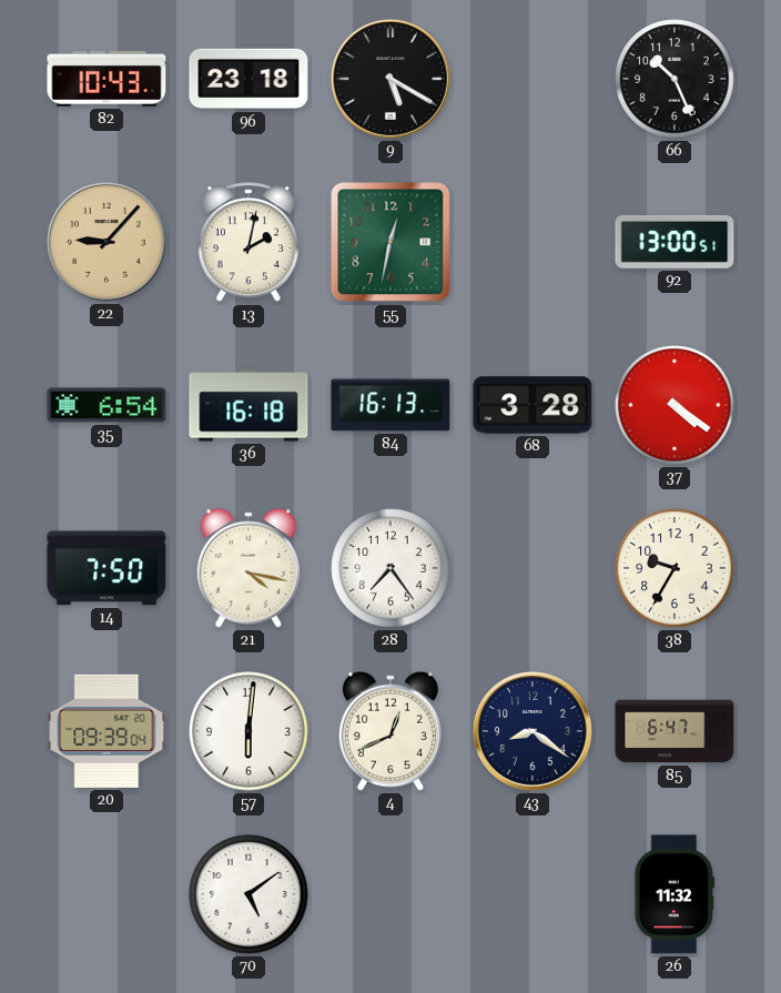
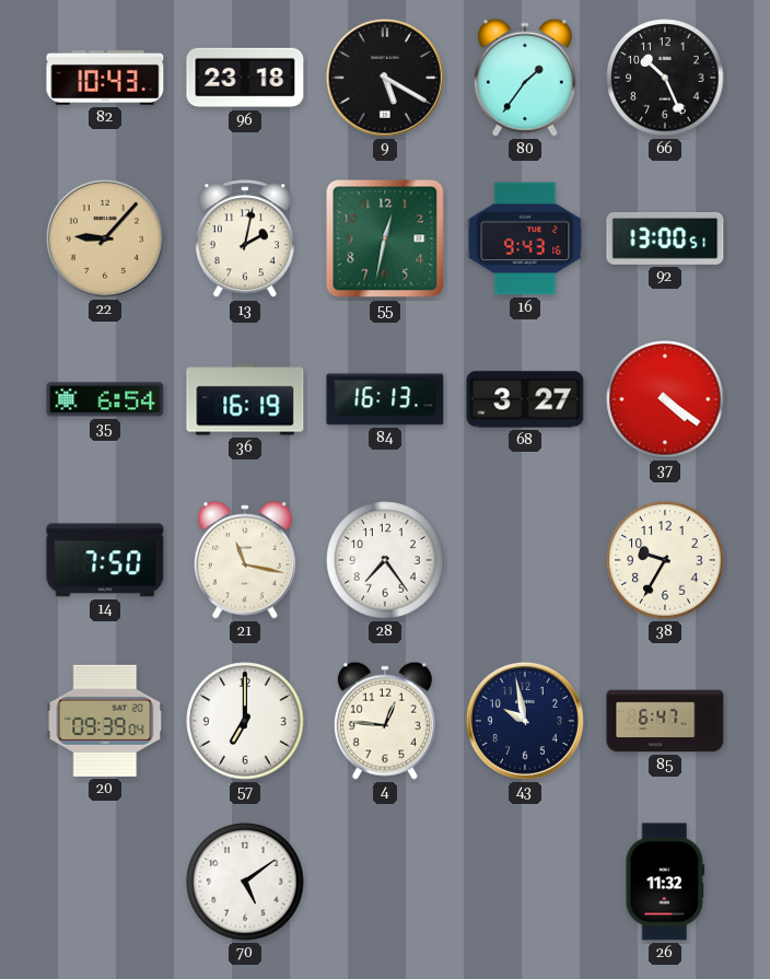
80: none -> 1:36
16: none -> 9:43
36: 16:18 -> 16:19
68: 3:28 -> 3:27
21: 4:17 -> 11:17
57: 6:01 -> 7:00
4: 12:41 -> 12:46
43: 8:21 -> 9:58
